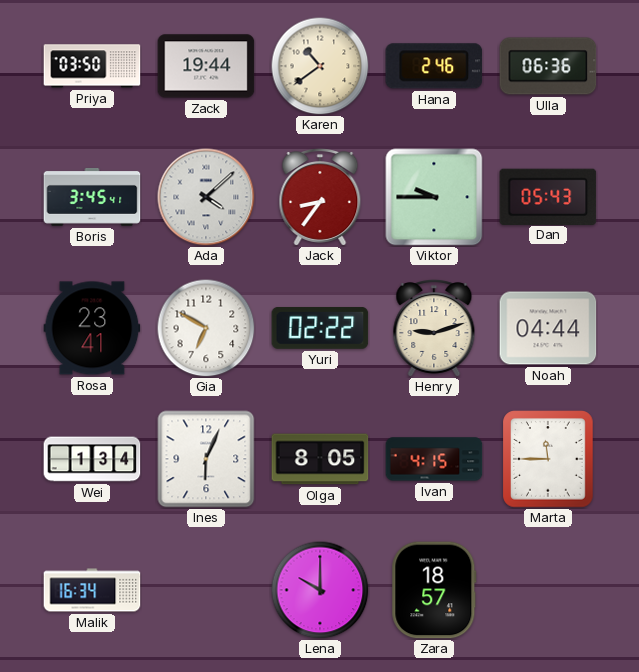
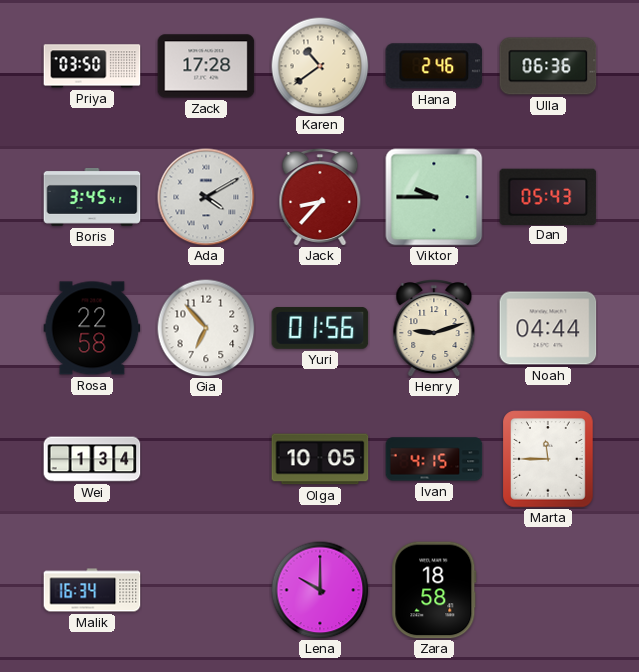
Zack: 19:44 -> 17:28
Ada: 4:08 -> 4:10
Jack: 8:36 -> 8:37
Rosa: 23:41 -> 22:58
Gia: 6:50 -> 6:53
Yuri: 02:22 -> 01:56
Ines: 6:04 -> none
Olga: 8:05 -> 10:05
Zara: 18:57 -> 18:58
